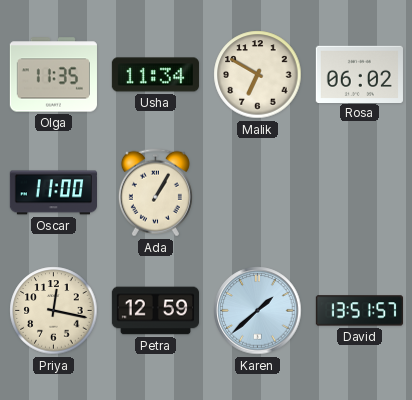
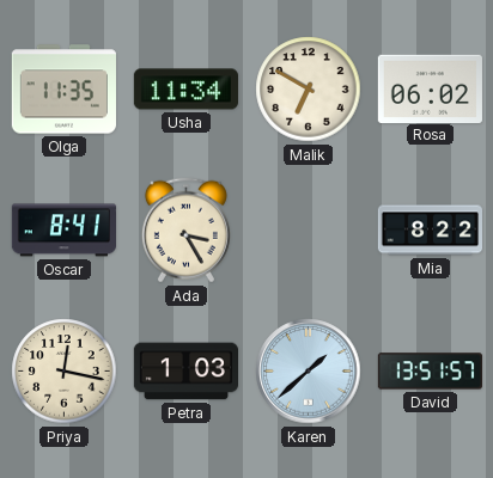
Oscar: 11:00 -> 8:41
Ada: 1:05 -> 3:25
Mia: none -> 8:22
Petra: 12:59 -> 1:03
